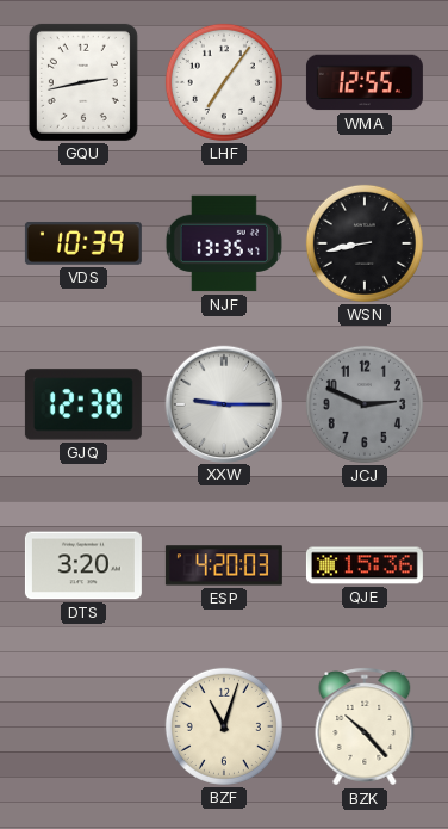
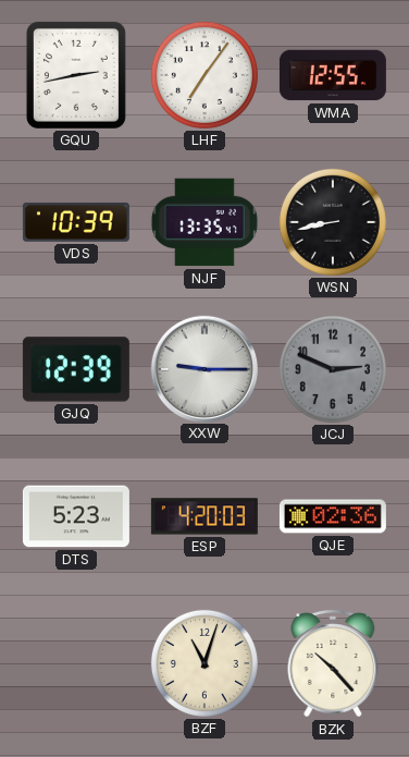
GJQ: 12:38 -> 12:39
DTS: 3:20 -> 5:23
QJE: 15:36 -> 02:36
